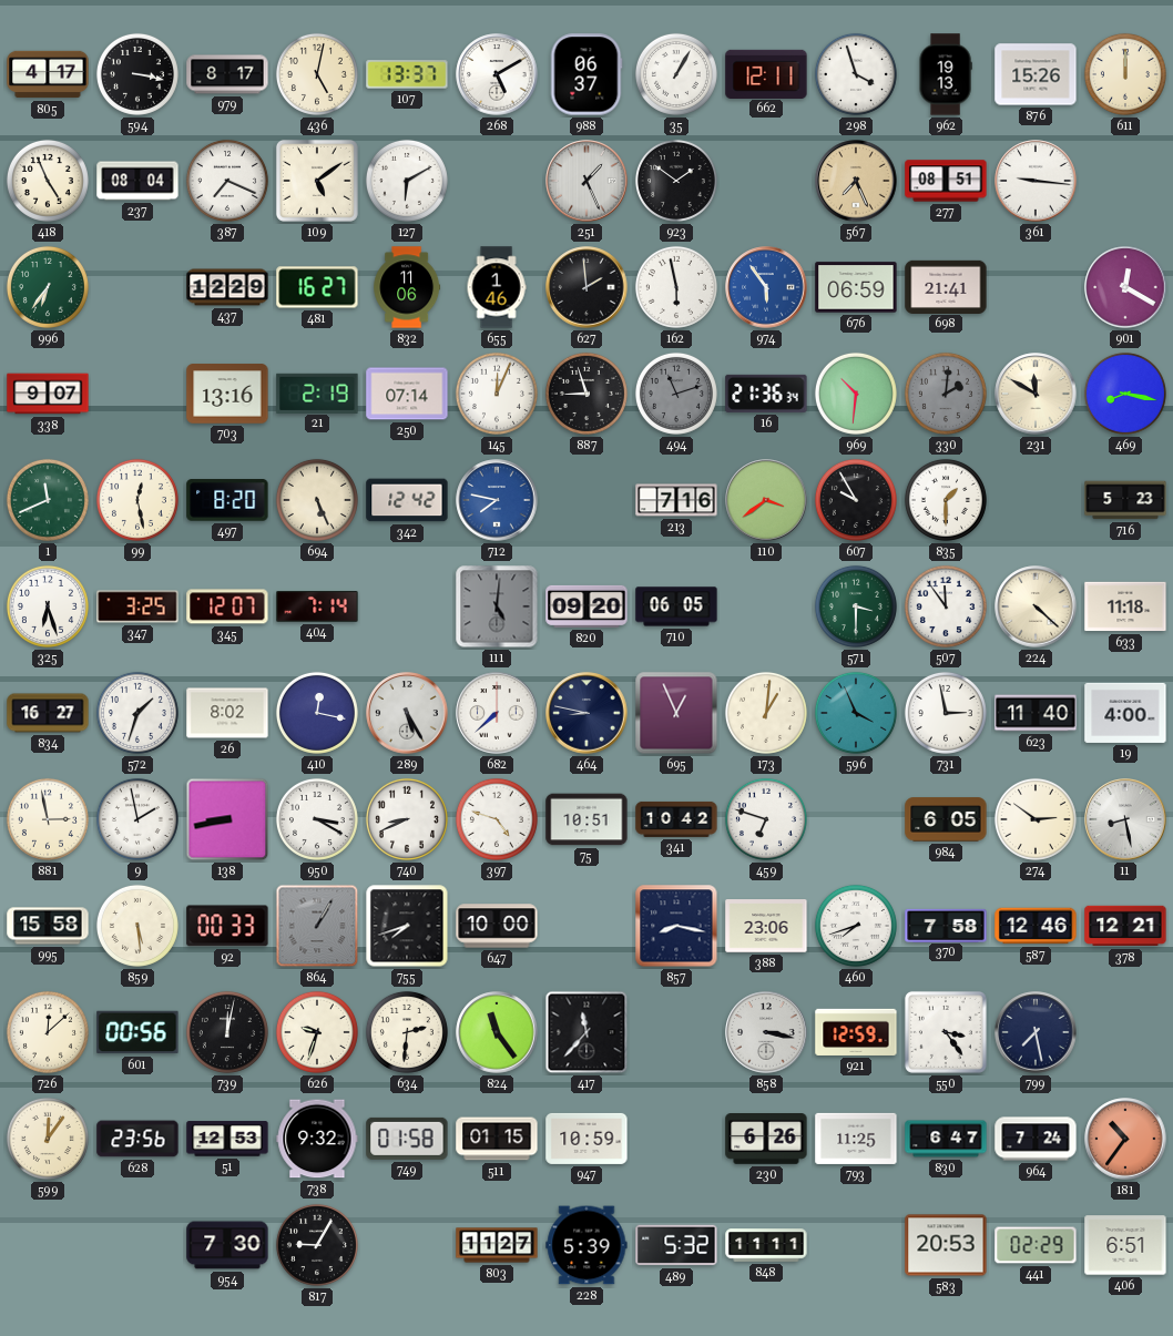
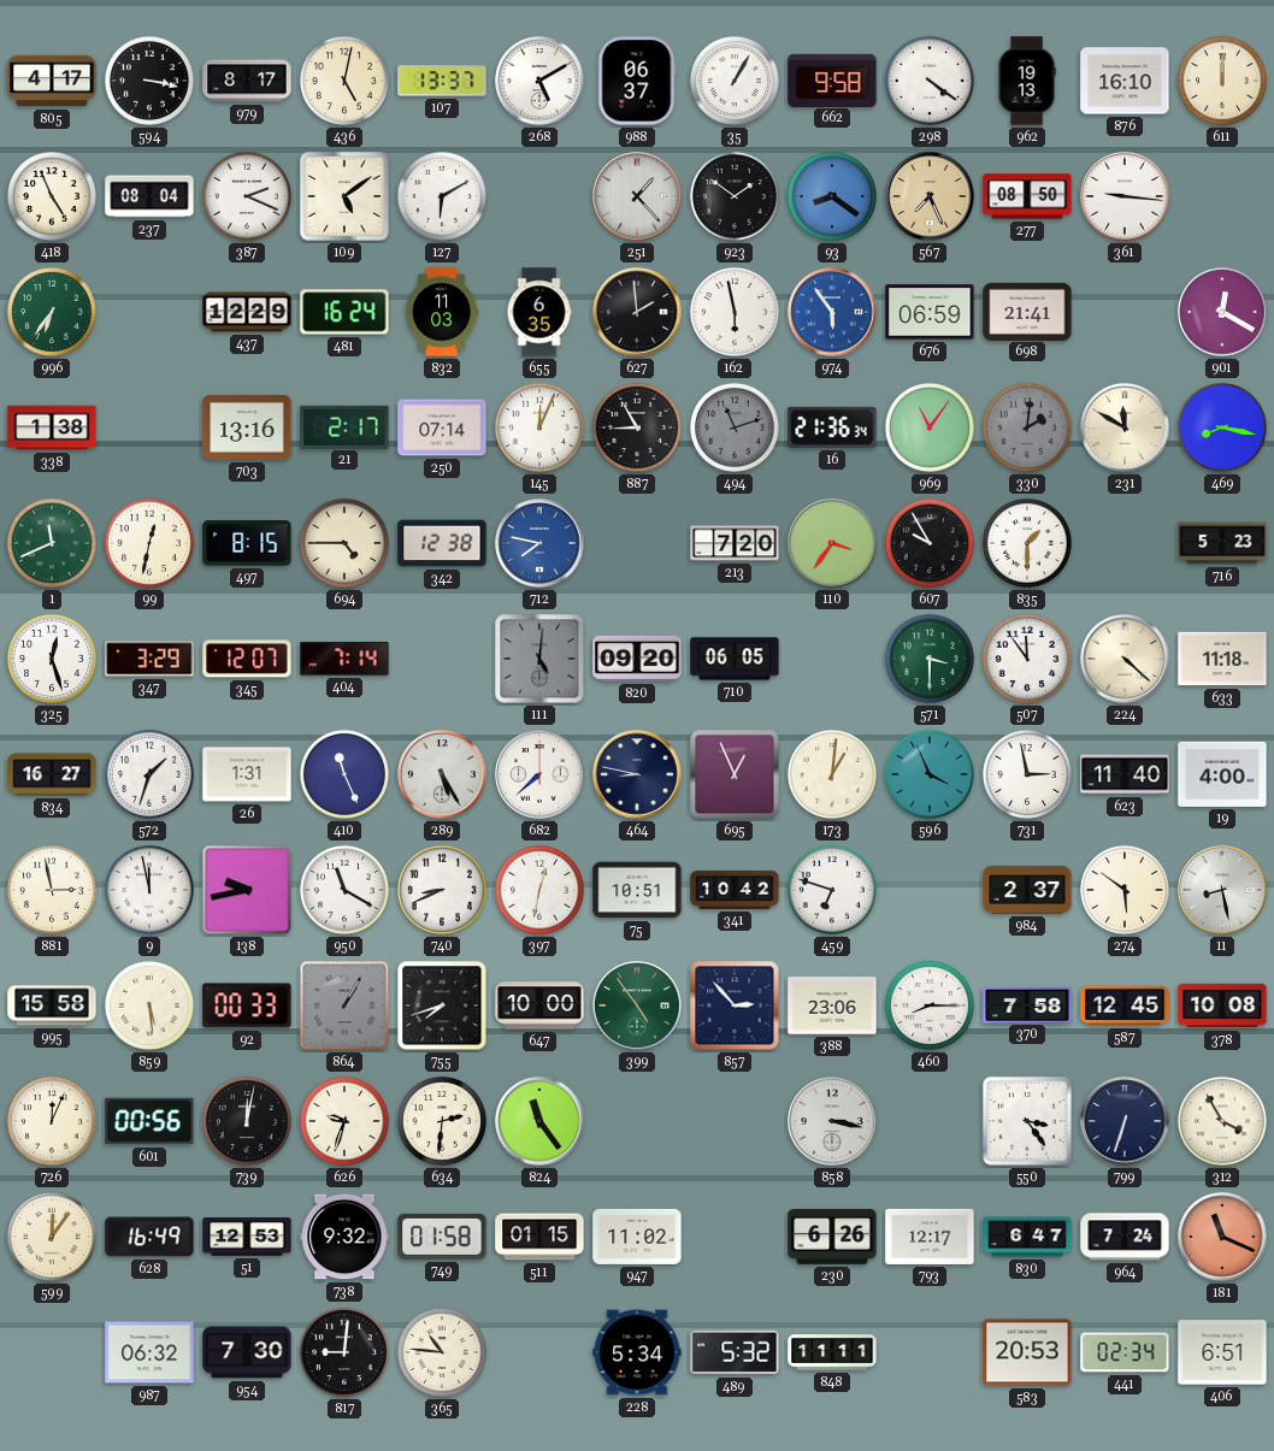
662: 12:11 -> 9:58
298: 3:57 -> 4:21
876: 15:26 -> 16:10
387: 7:19 -> 2:19
251: 1:26 -> 1:23
93: none -> 8:21
277: 08:51 -> 08:50
481: 16:27 -> 16:24
832: 11:06 -> 11:03
655: 1:46 -> 6:35
338: 9:07 -> 1:38
21: 2:19 -> 2:17
887: 8:57 -> 8:55
969: 10:31 -> 11:06
99: 12:28 -> 12:32
497: 8:20 -> 8:15
694: 5:26 -> 4:45
342: 12:42 -> 12:38
213: 7:16 -> 7:20
110: 3:39 -> 3:36
325: 6:27 -> 12:27
347: 3:25 -> 3:29
26: 8:02 -> 1:31
410: 12:17 -> 11:26
9: 1:58 -> 11:58
138: 8:43 -> 9:43
950: 3:20 -> 11:20
397: 4:48 -> 12:32
984: 6:05 -> 2:37
274: 2:51 -> 5:51
399: none -> 4:54
857: 8:17 -> 2:53
460: 7:42 -> 8:15
587: 12:46 -> 12:45
378: 12:21 -> 10:08
726: 12:08 -> 12:04
417: 11:37 -> none
921: 12:59 -> none
799: 7:28 -> 6:33
312: none -> 3:55
628: 23:56 -> 16:49
947: 10:59 -> 11:02
793: 11:25 -> 12:17
181: 10:36 -> 11:19
987: none -> 06:32
817: 9:05 -> 9:01
365: none -> 10:46
803: 11:27 -> none
228: 5:39 -> 5:34
441: 02:29 -> 02:34
